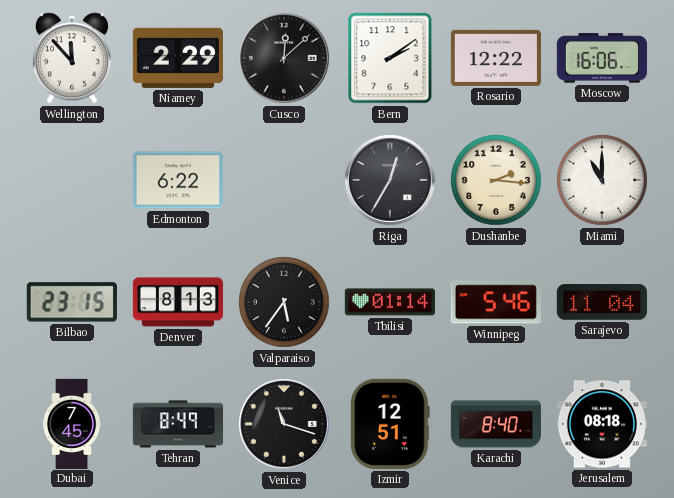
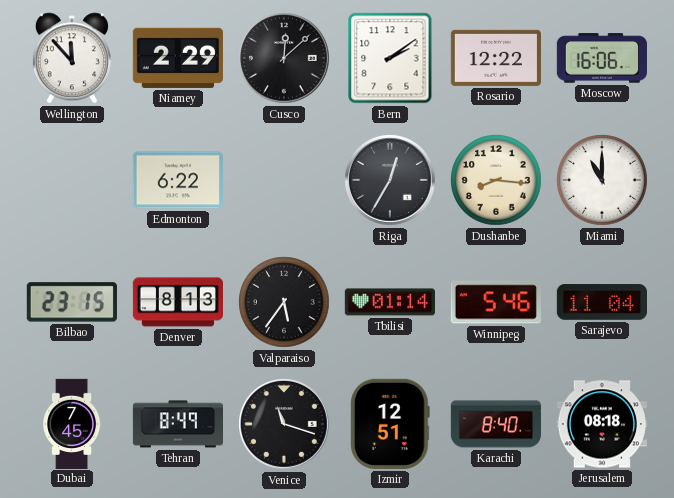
Dushanbe: 2:16 -> 8:16
